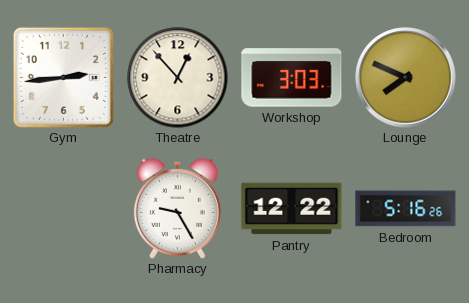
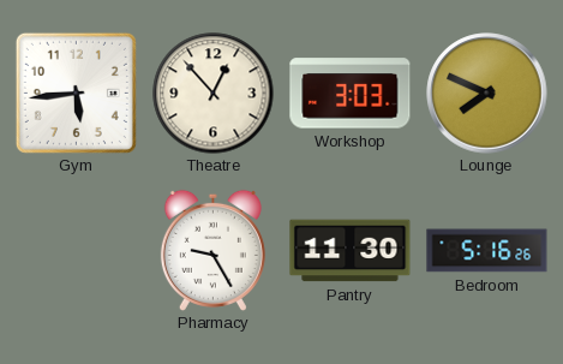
Gym: 2:44 -> 5:44
Pantry: 12:22 -> 11:30
